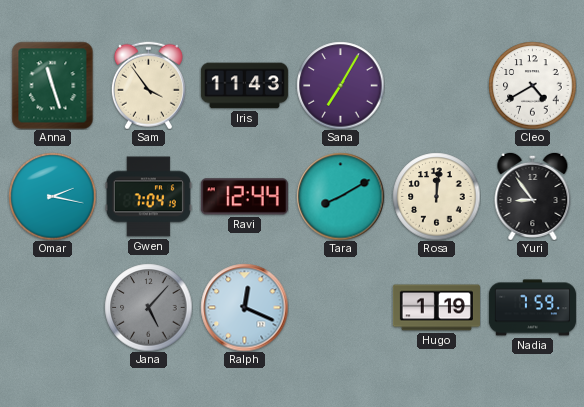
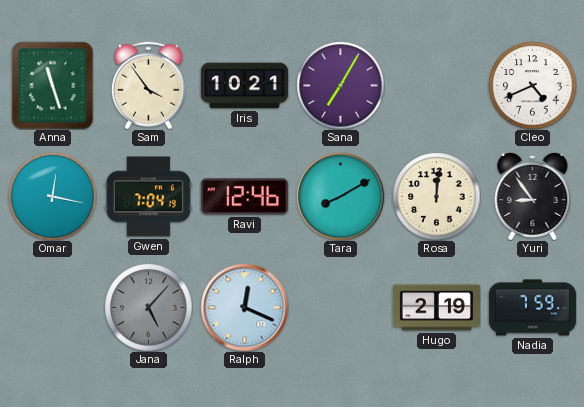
Iris: 11:43 -> 10:21
Cleo: 4:40 -> 4:41
Omar: 2:17 -> 12:17
Ravi: 12:44 -> 12:46
Hugo: 1:19 -> 2:19
